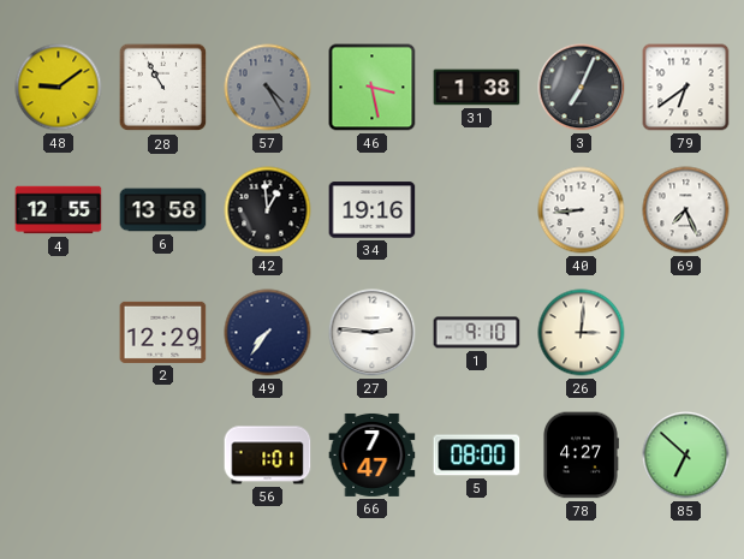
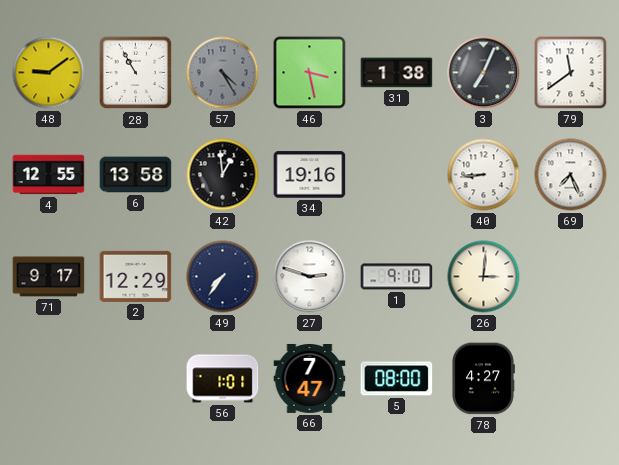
79: 6:39 -> 11:39
71: none -> 9:17
27: 2:46 -> 2:48
85: 6:52 -> none
